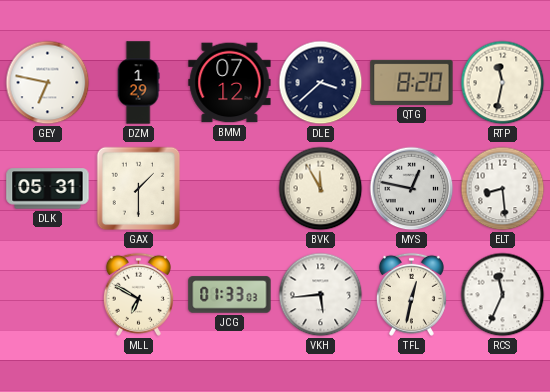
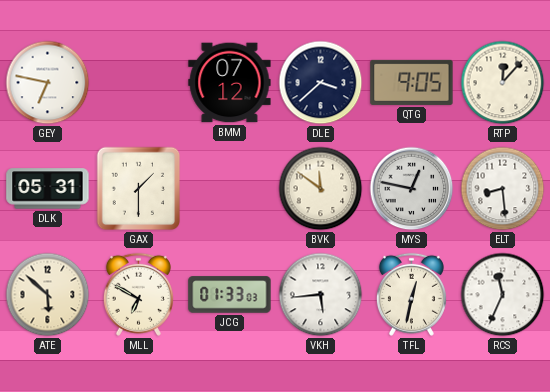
DZM: 1:29 -> none
QTG: 8:20 -> 9:05
RTP: 11:32 -> 12:07
BVK: 11:55 -> 11:51
ATE: none -> 5:52
